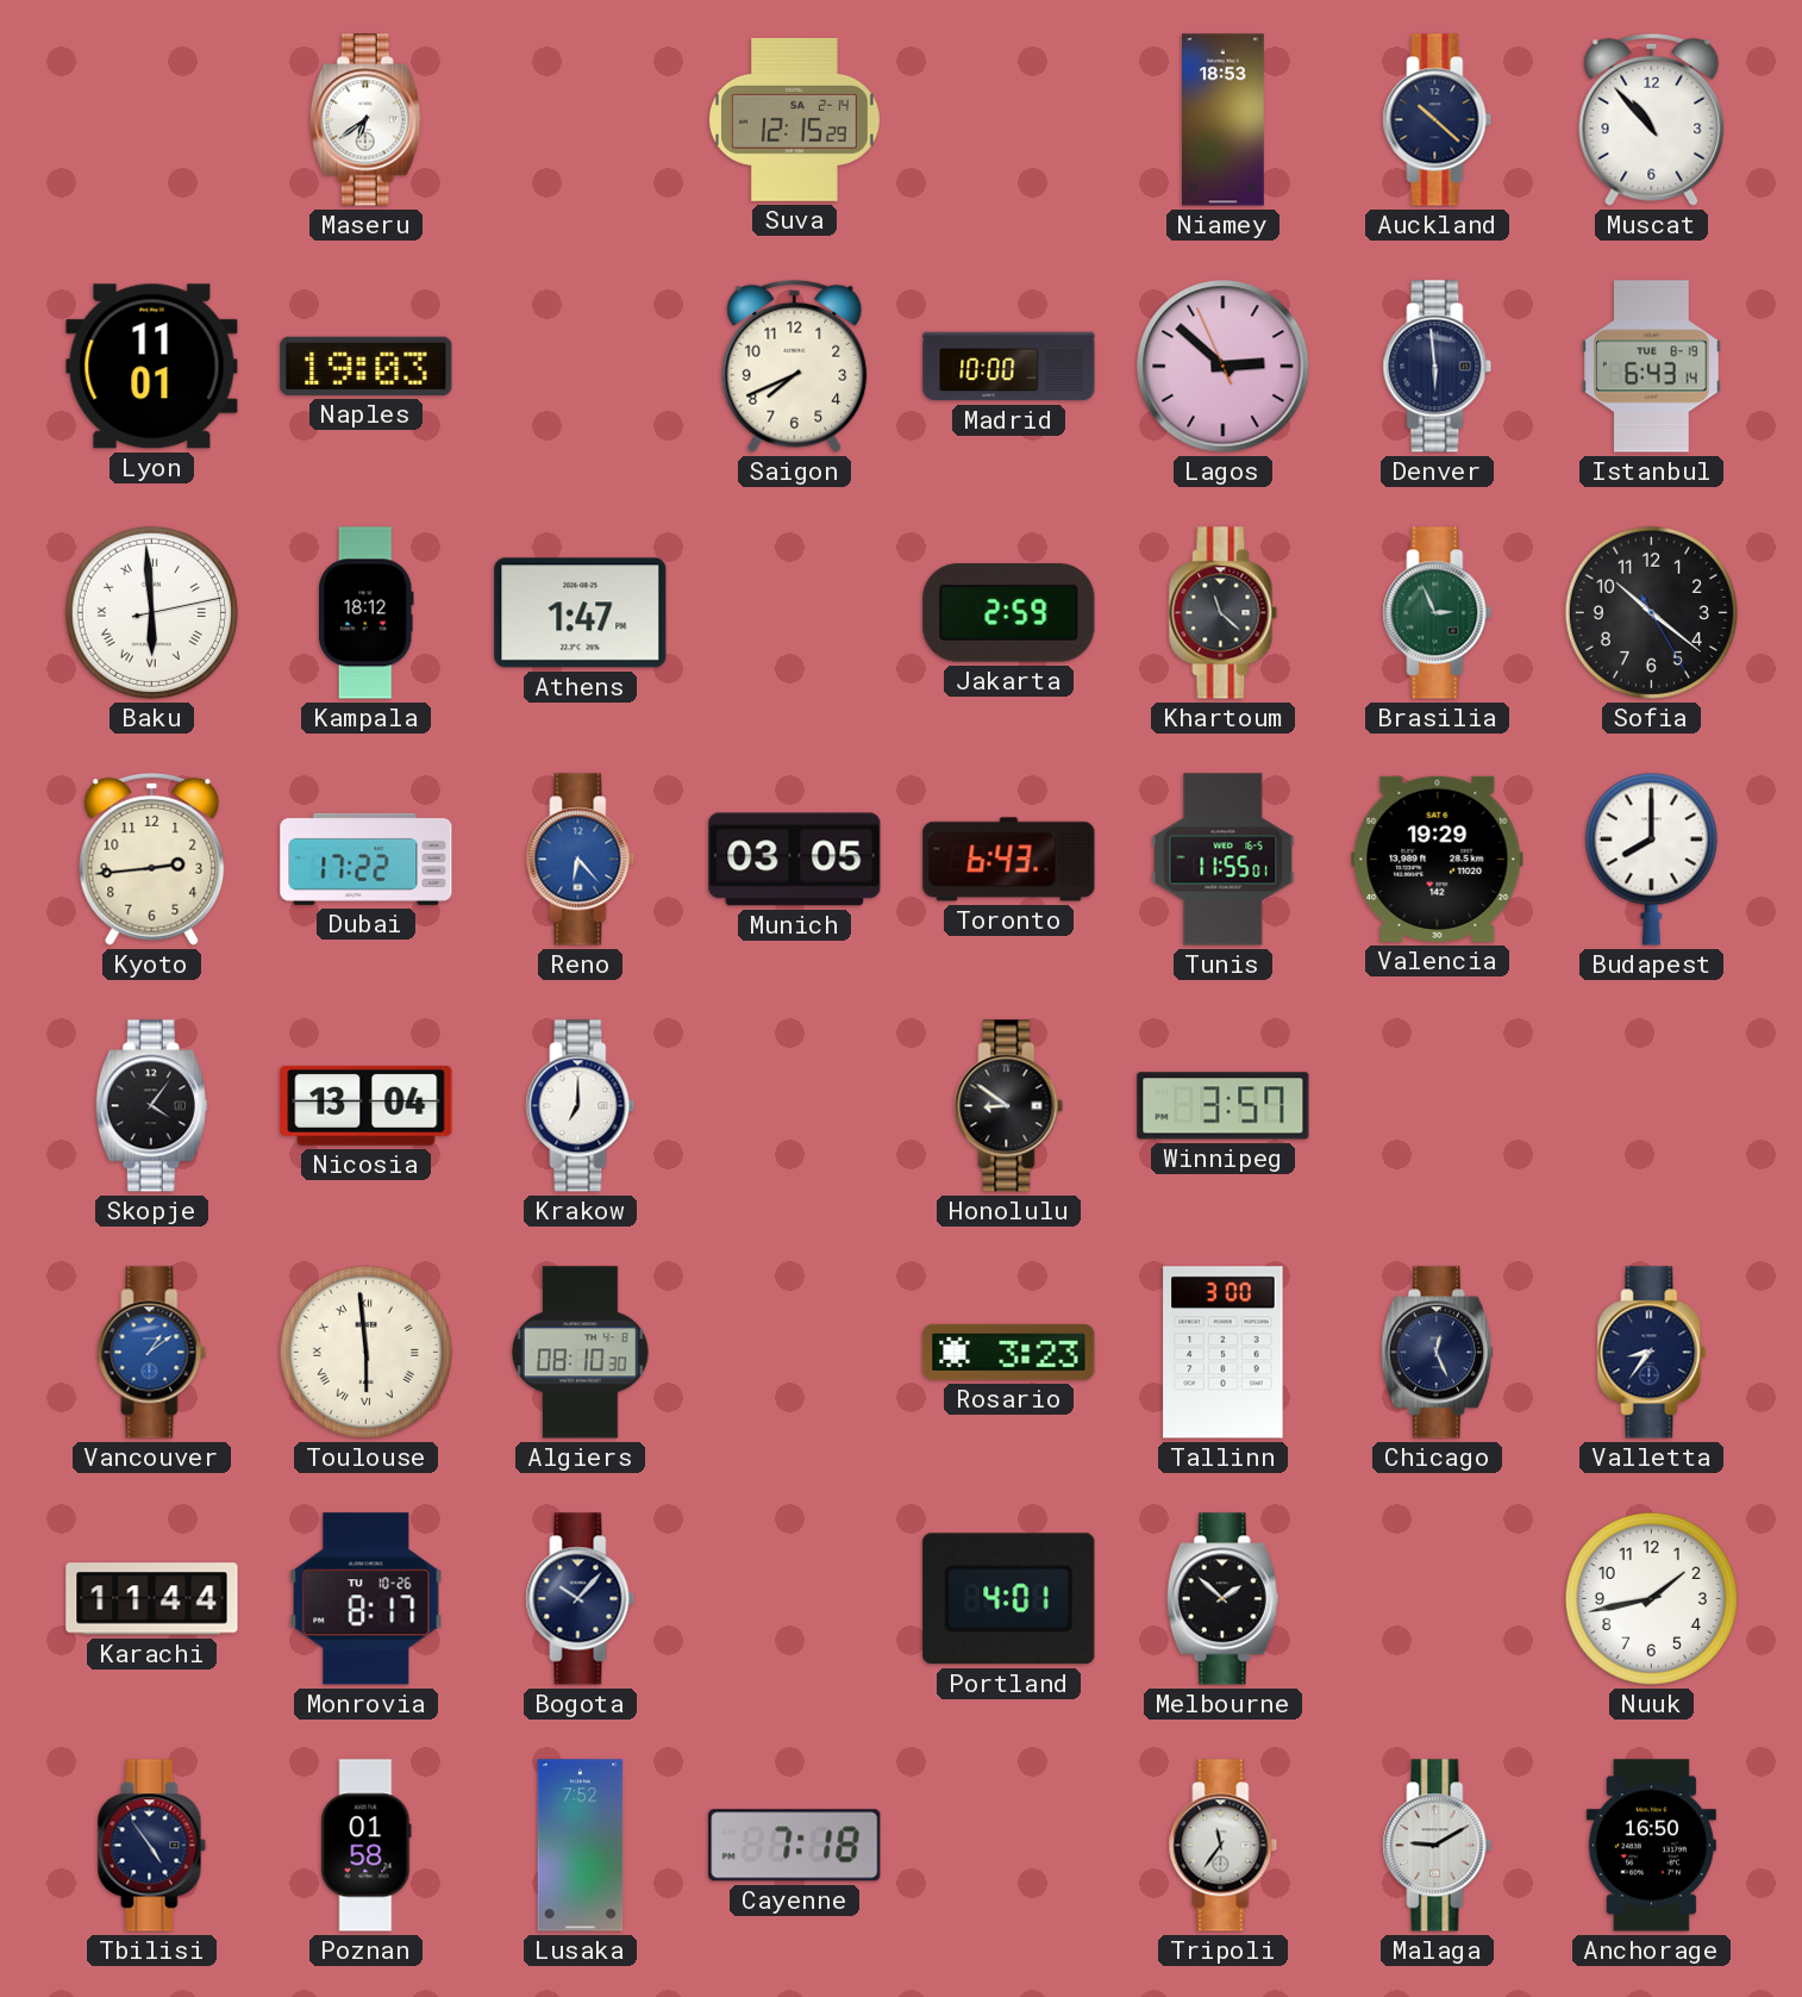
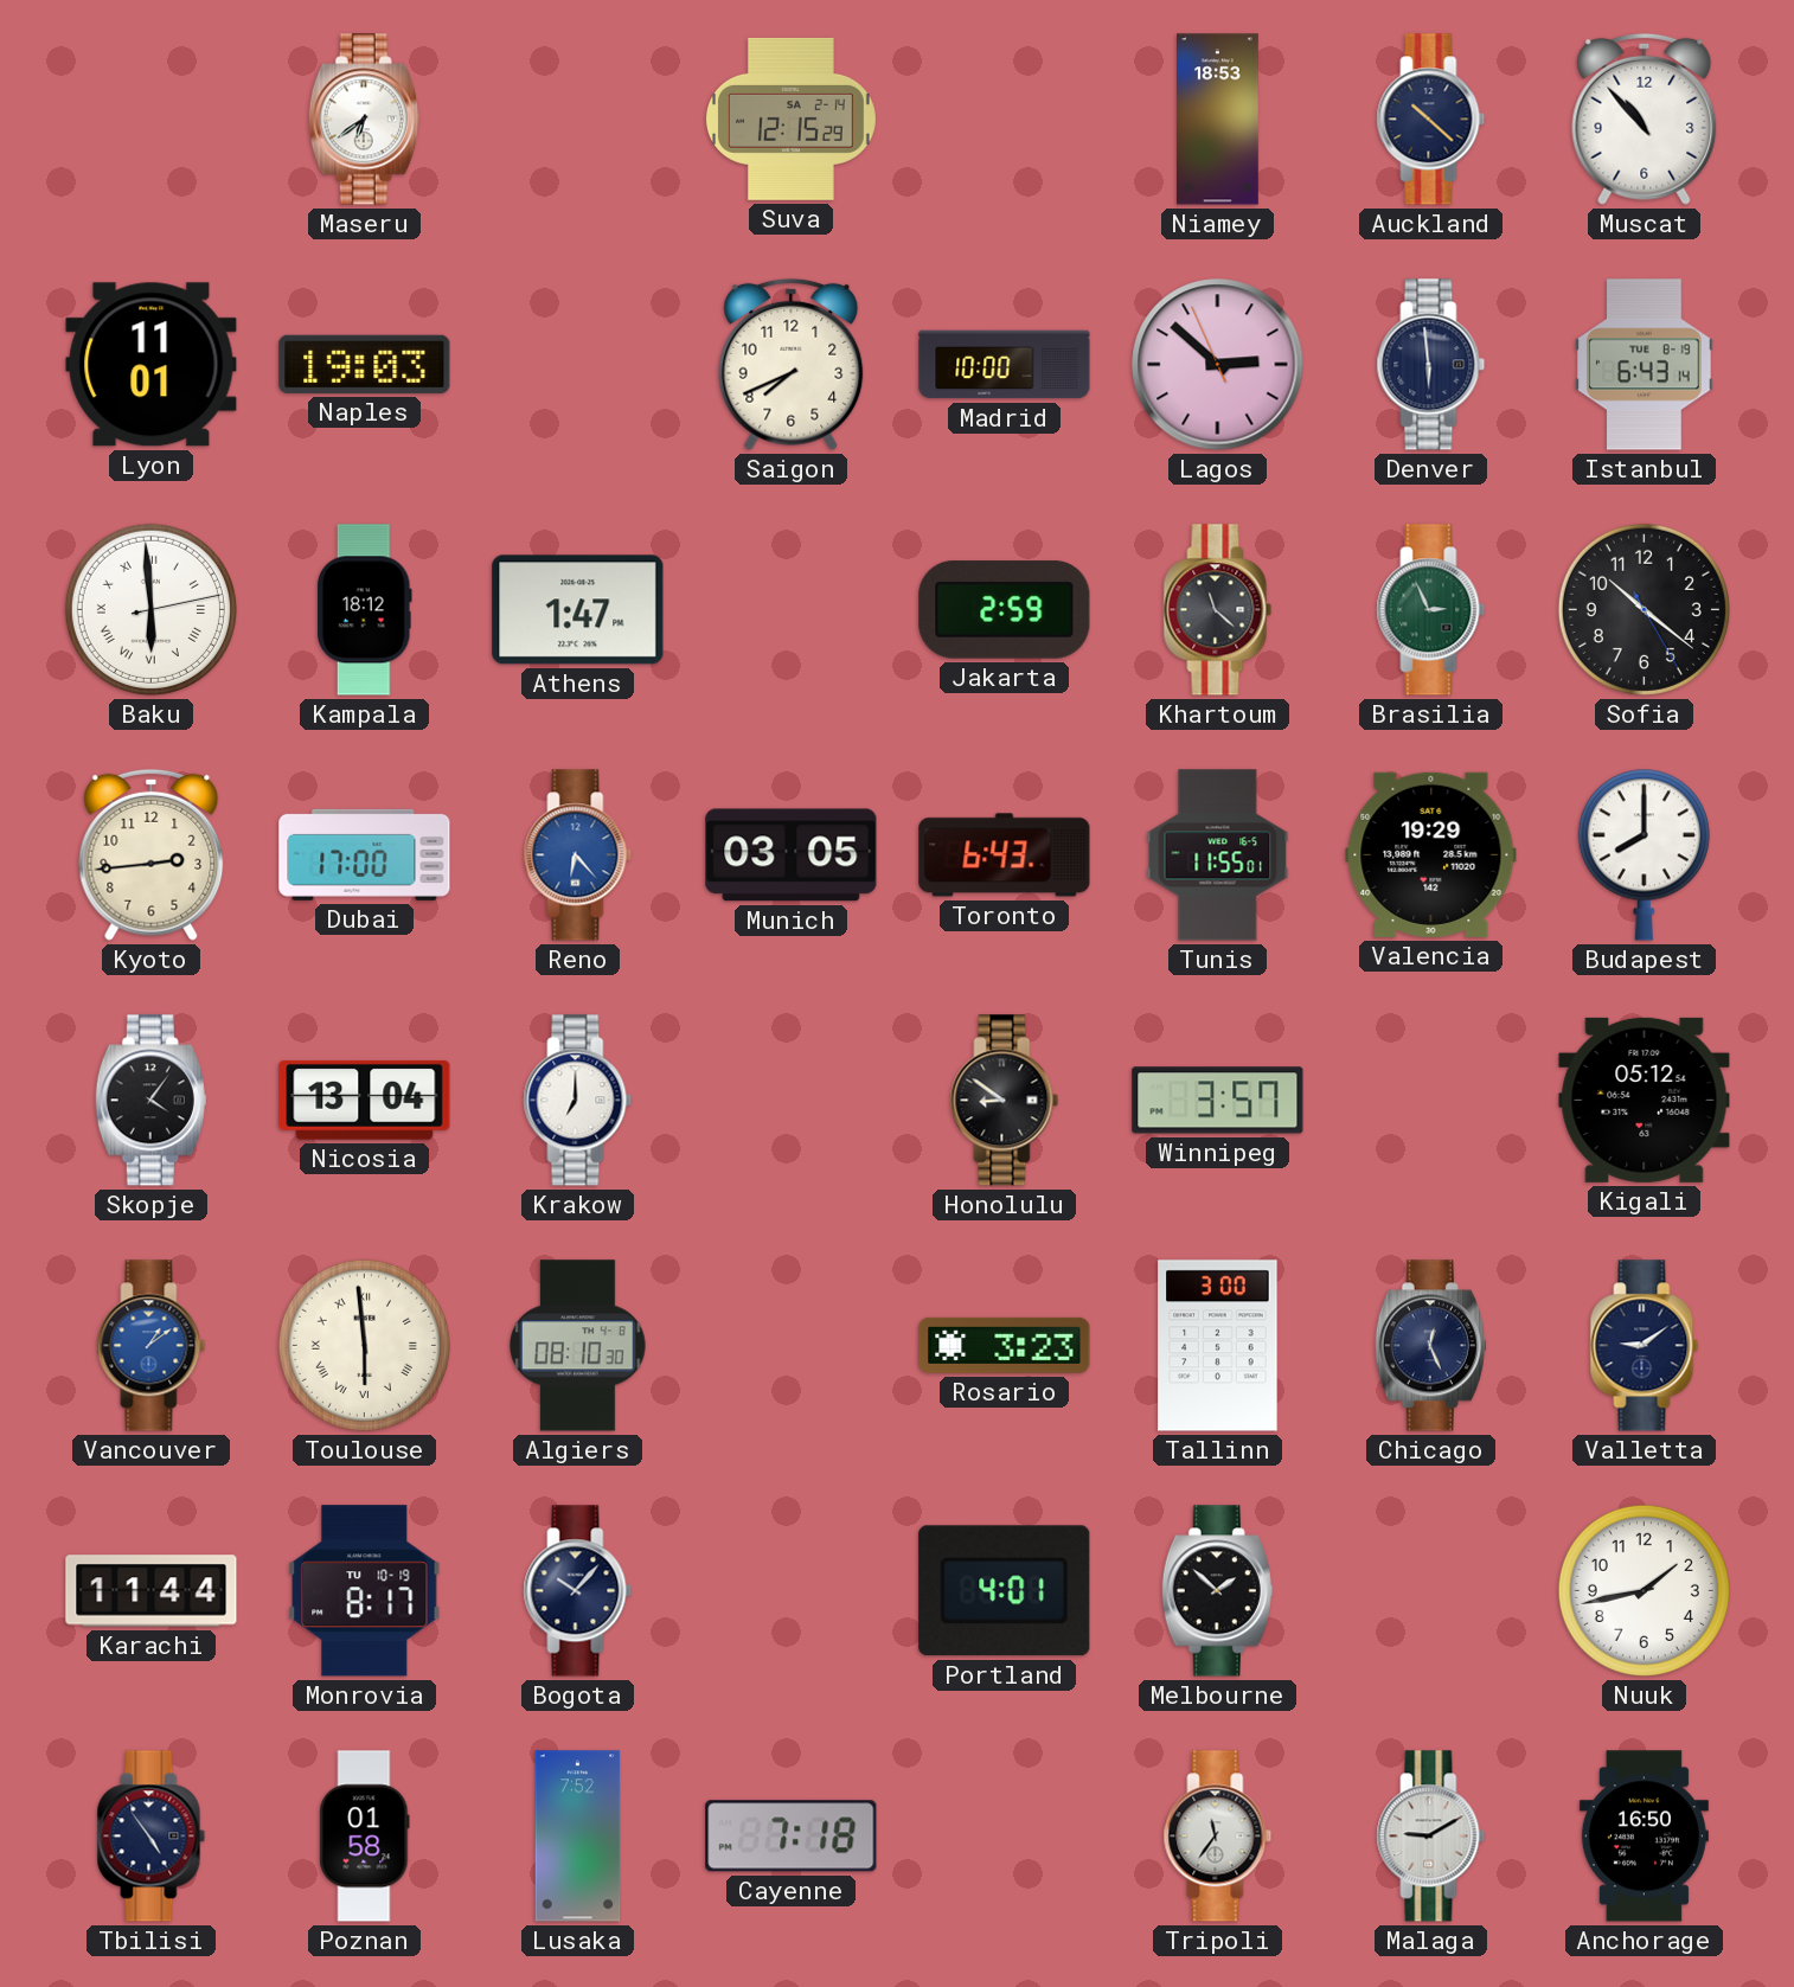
Dubai: 17:22 -> 17:00
Kigali: none -> 05:12
Valletta: 8:36 -> 9:09
Monrovia date: TU 10-26 -> TU 10-19
